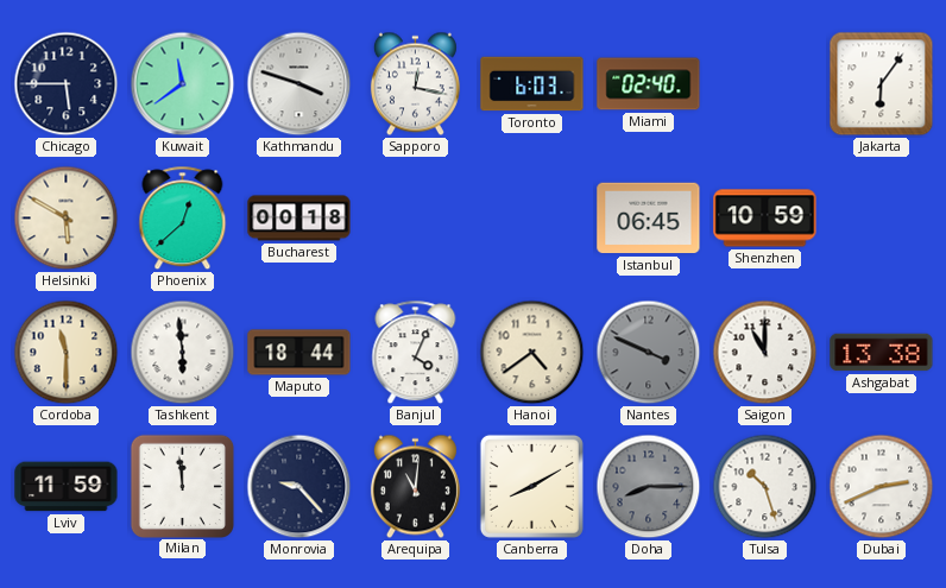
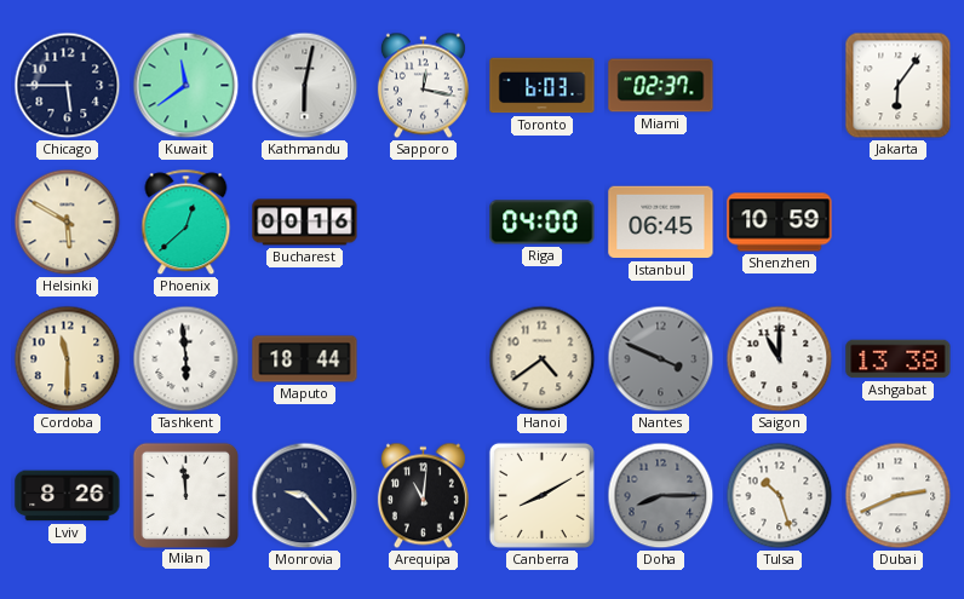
Kathmandu: 3:48 -> 6:02
Miami: 02:40 -> 02:37
Bucharest: 00:18 -> 00:16
Riga: none -> 04:00
Banjul: 4:04 -> none
Lviv: 11:59 -> 8:26
